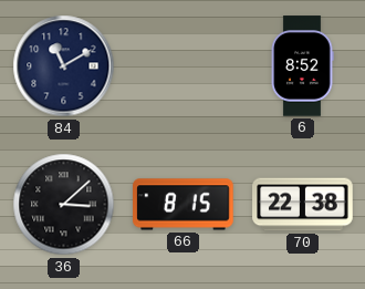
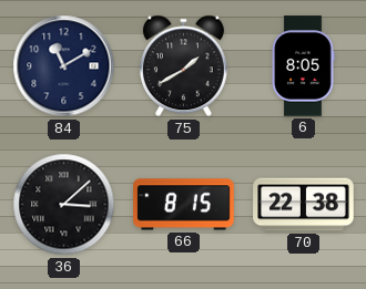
75: none -> 1:40
6: 8:52 -> 8:05
